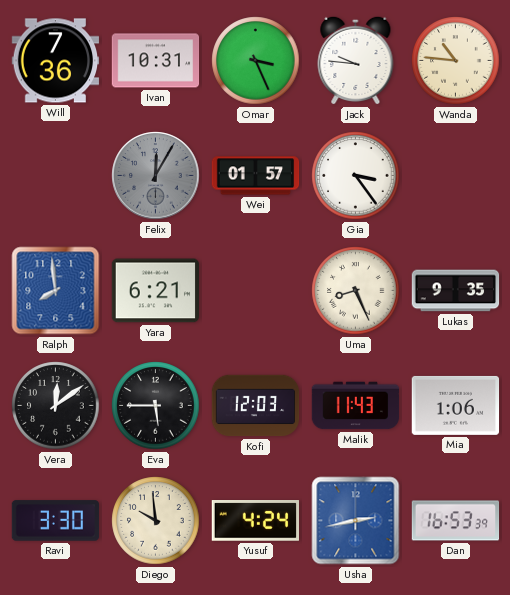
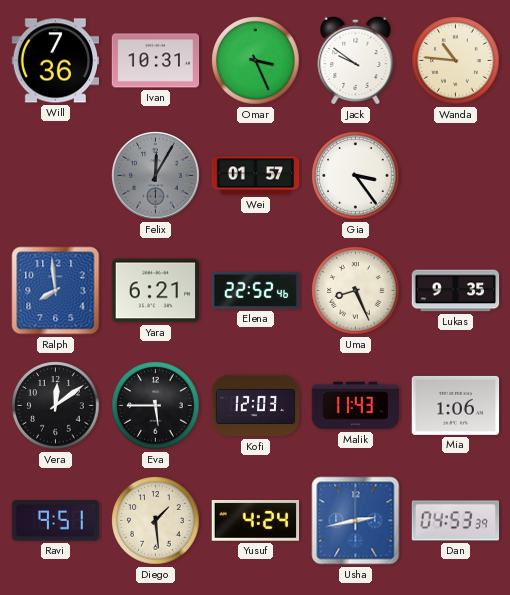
Jack: 9:46 -> 9:51
Elena: none -> 22:52
Ravi: 3:30 -> 9:51
Diego: 9:59 -> 1:29
Dan: 16:53 -> 04:53
